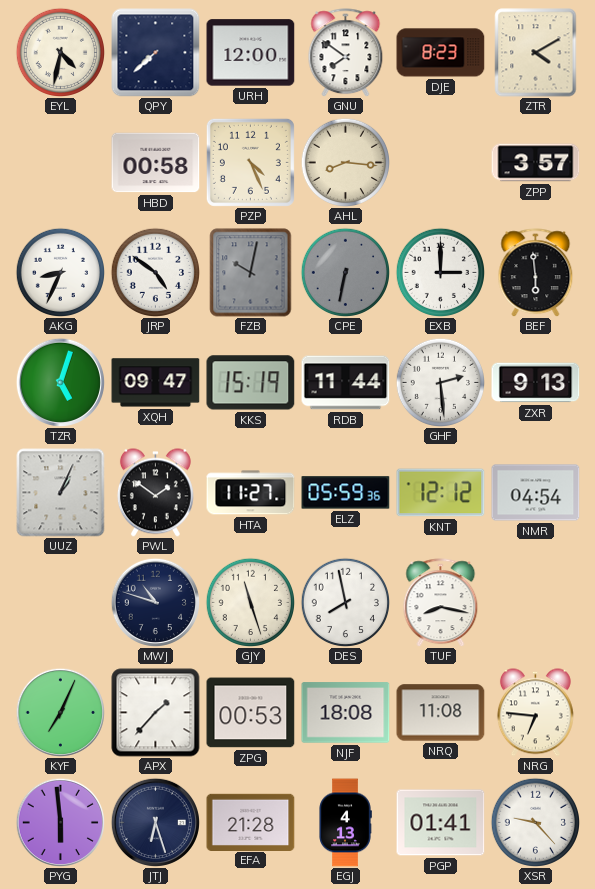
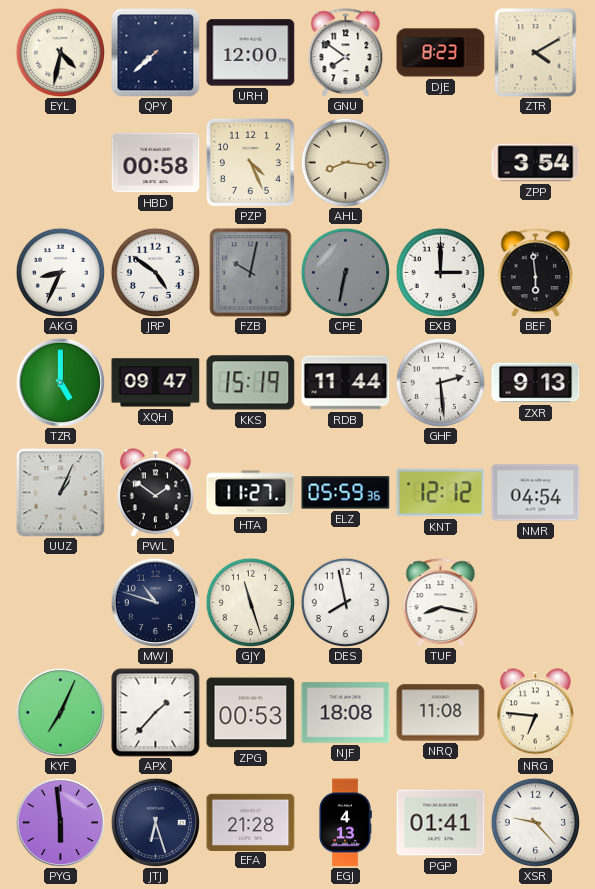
ZPP: 3:57 -> 3:54
TZR: 5:03 -> 5:00
